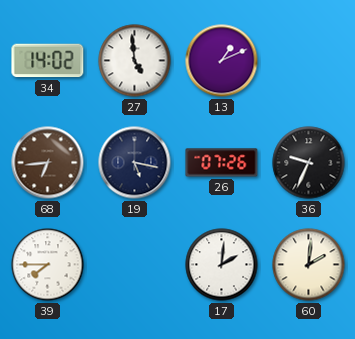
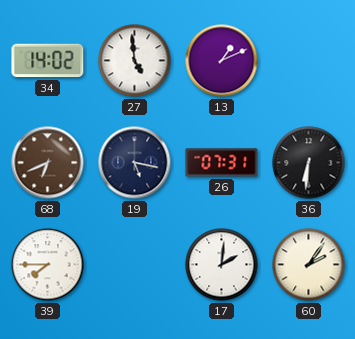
68: 6:44 -> 6:41
26: 07:26 -> 07:31
36: 9:34 -> 6:31
60: 2:01 -> 2:06
